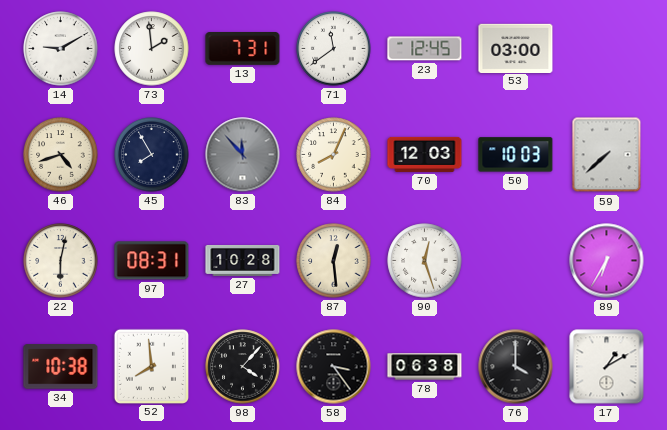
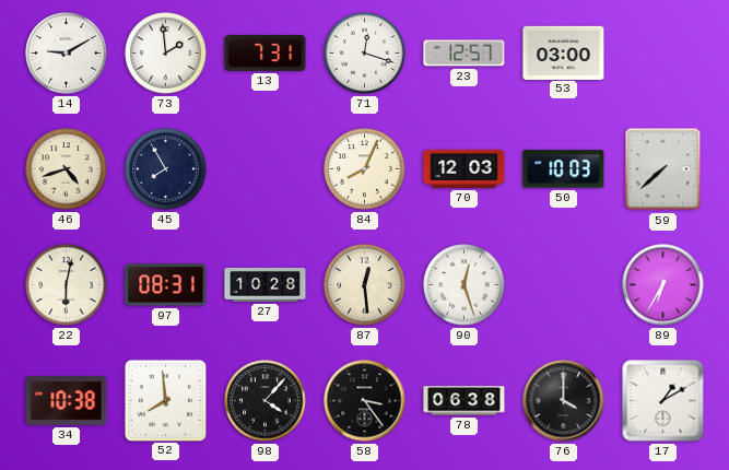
71: 11:39 -> 12:18
23: 12:45 -> 12:57
83: 11:53 -> none
